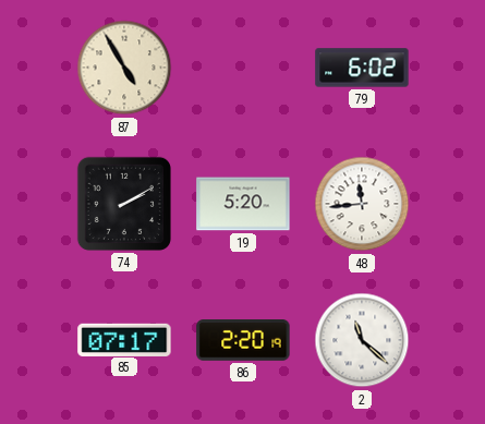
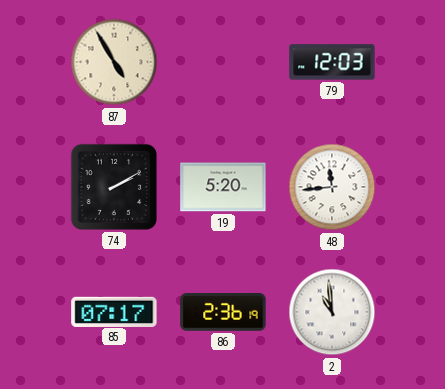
79: 6:02 -> 12:03
86: 2:20 -> 2:36
2: 11:22 -> 10:59
